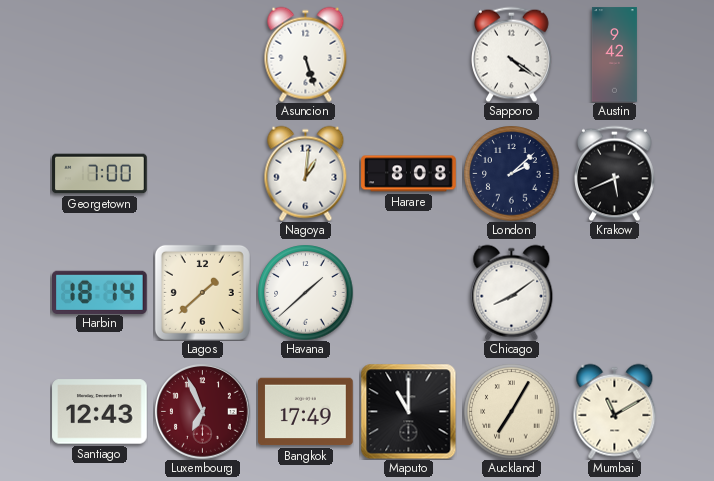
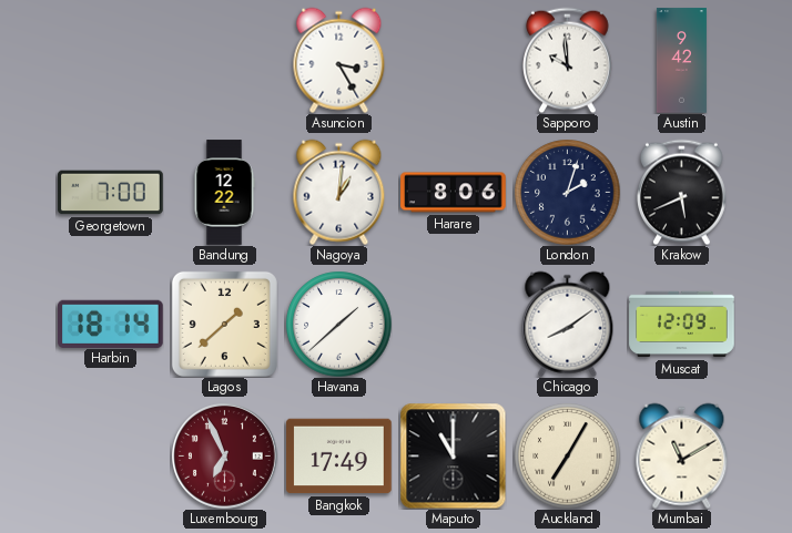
Asuncion: 5:27 -> 3:25
Sapporo: 4:21 -> 9:59
Bandung: none -> 12:22
Harare: 8:08 -> 8:06
London: 2:08 -> 2:03
Muscat: none -> 12:09
Santiago: 12:43 -> none
